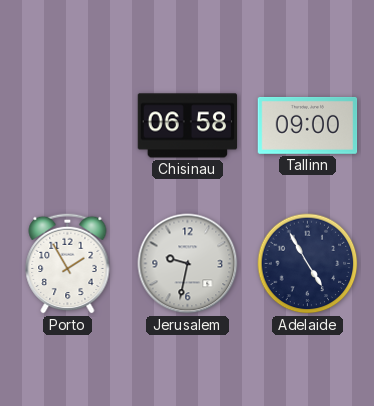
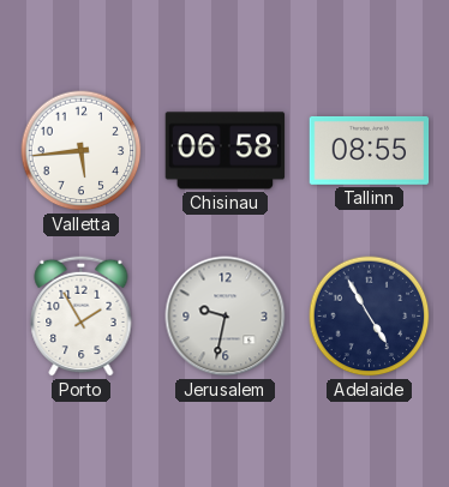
Valletta: none -> 5:44
Tallinn: 09:00 -> 08:55
